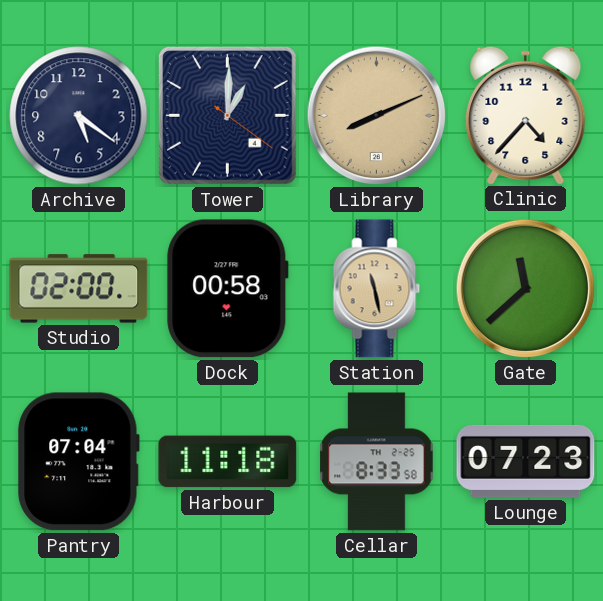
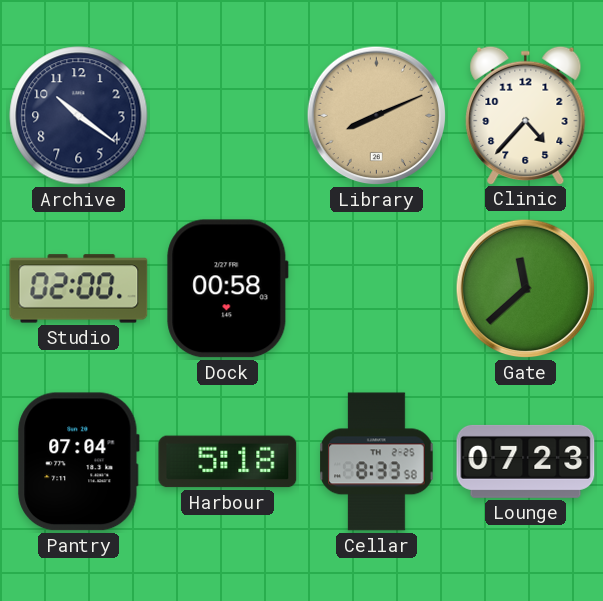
Archive: 5:21 -> 10:21
Tower: 1:00 -> none
Station: 11:28 -> none
Harbour: 11:18 -> 5:18
